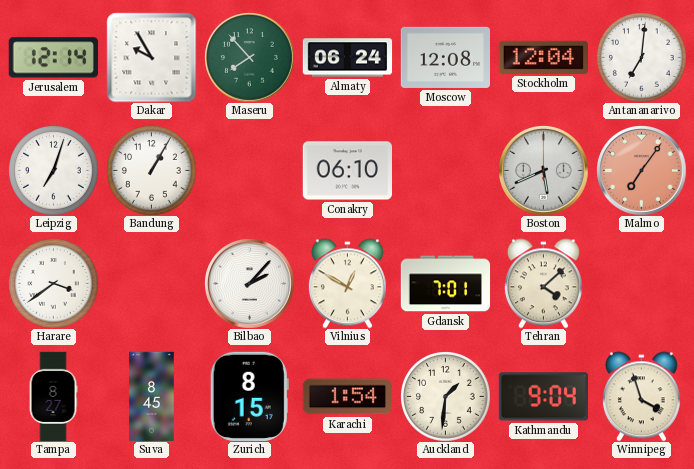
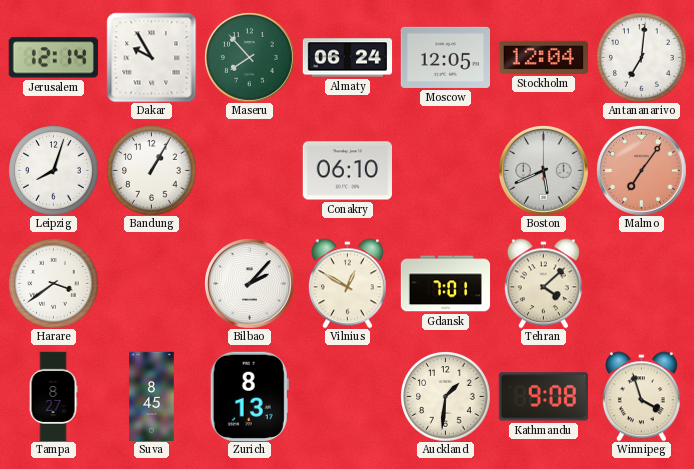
Moscow: 12:08 -> 12:05
Leipzig: 7:03 -> 8:03
Zurich: 8:15 -> 8:13
Karachi: 1:54 -> none
Kathmandu: 9:04 -> 9:08
